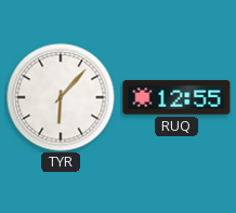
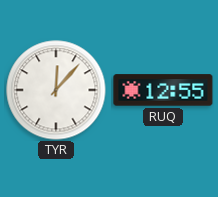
TYR: 6:07 -> 12:07
